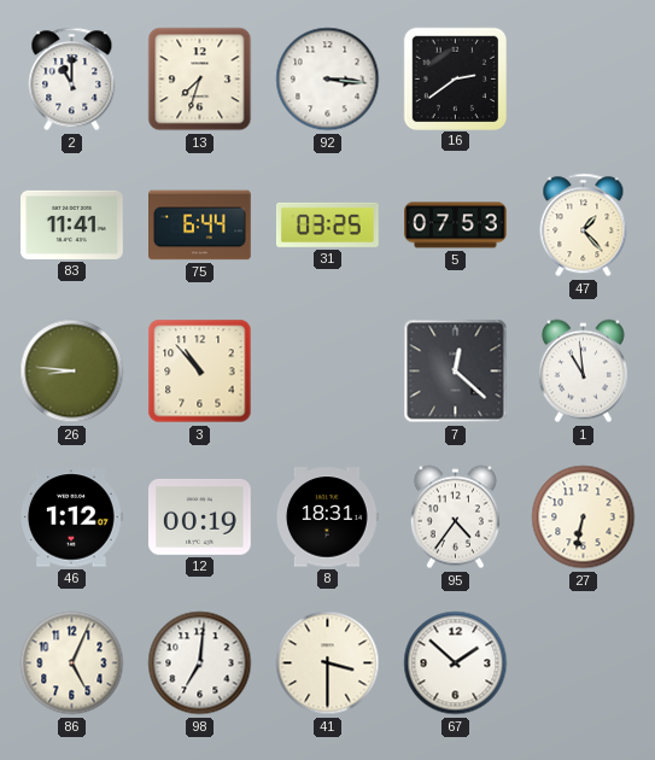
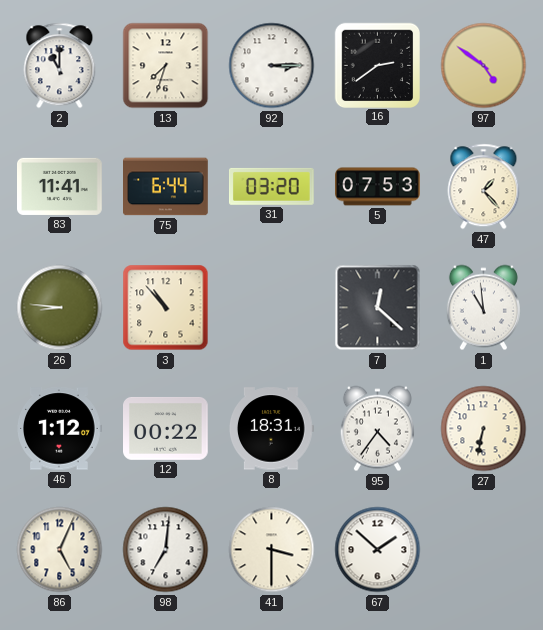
92: 3:16 -> 3:15
97: none -> 4:51
31: 03:25 -> 03:20
12: 00:19 -> 00:22
